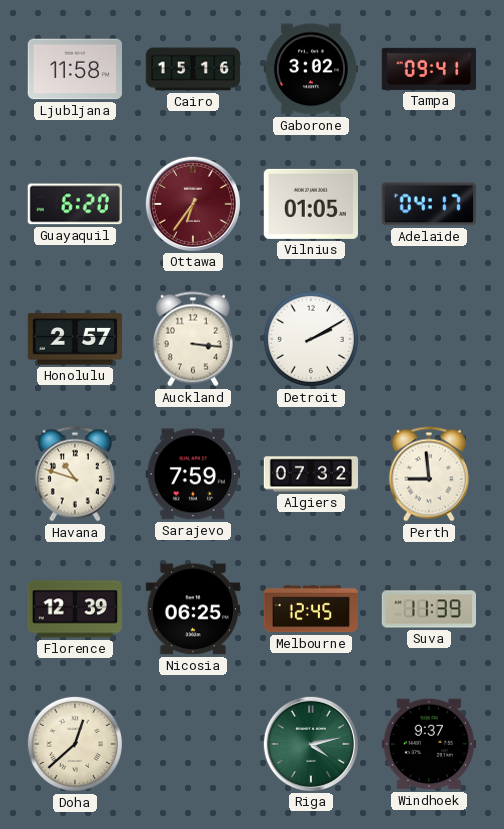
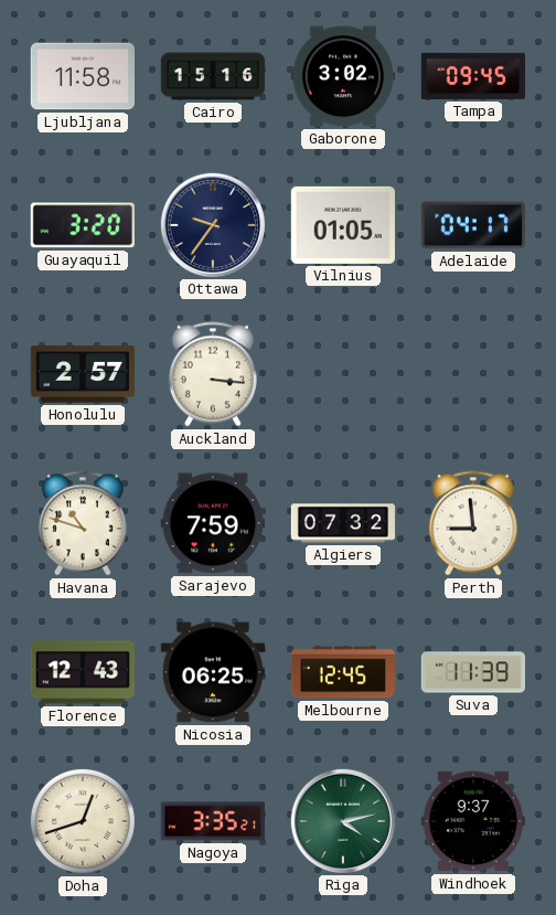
Tampa: 09:41 -> 09:45
Guayaquil: 6:20 -> 3:20
Ottawa: 6:36 -> 9:36
Ottawa dial: burgundy -> navy
Detroit: 2:10 -> none
Florence: 12:39 -> 12:43
Doha: 12:38 -> 12:42
Nagoya: none -> 3:35
